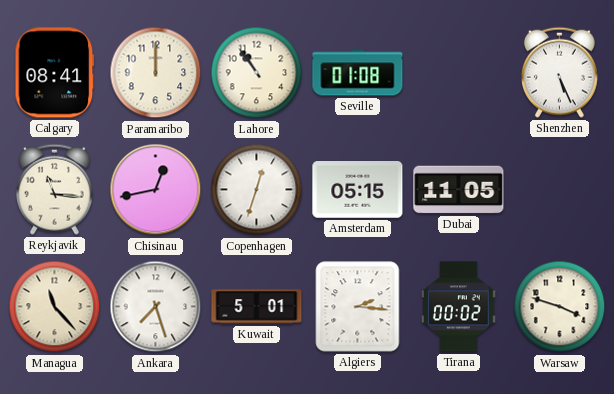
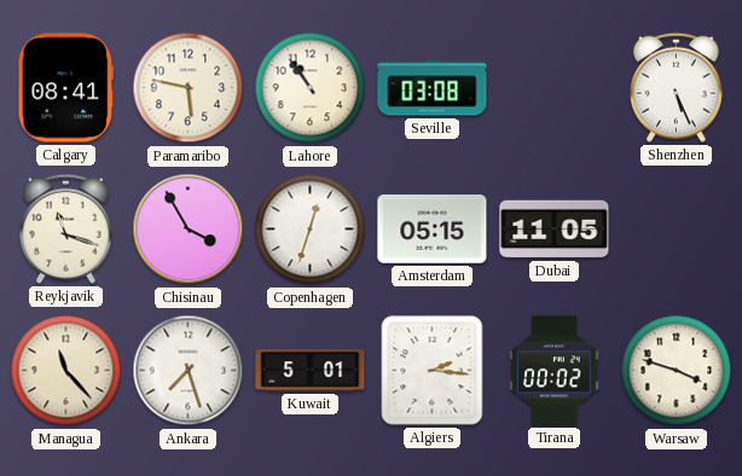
Paramaribo: 12:00 -> 5:47
Seville: 01:08 -> 03:08
Reykjavik: 11:16 -> 11:18
Chisinau: 12:43 -> 3:55
